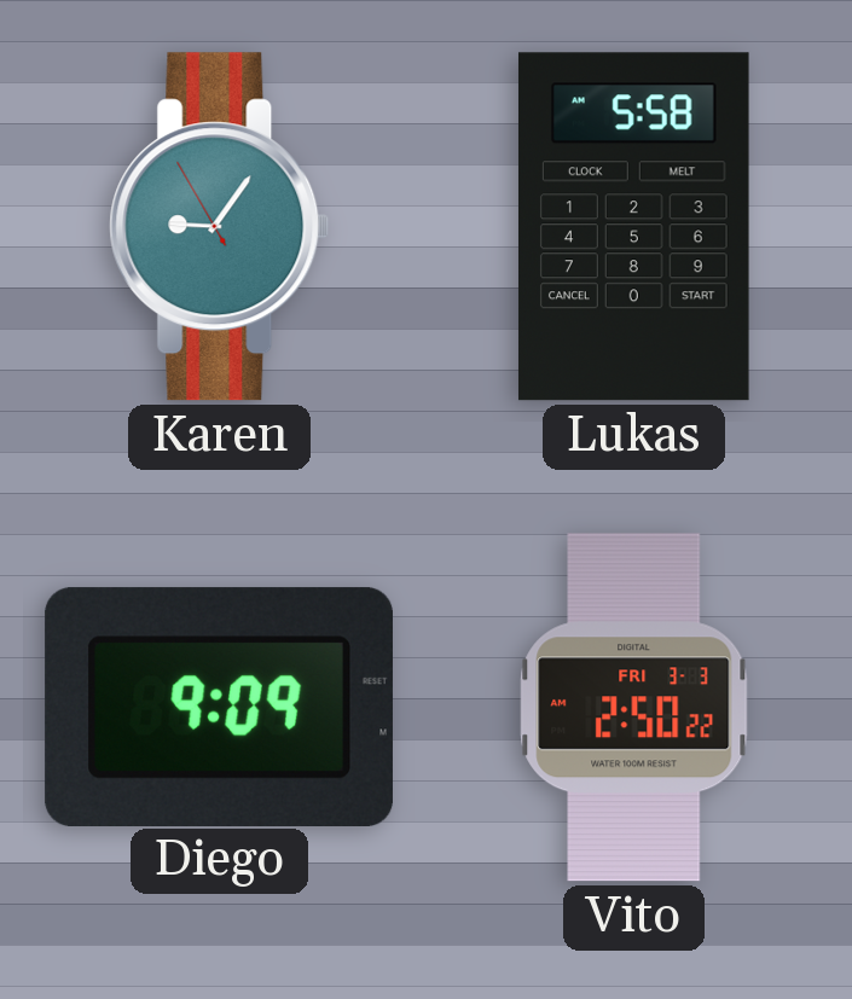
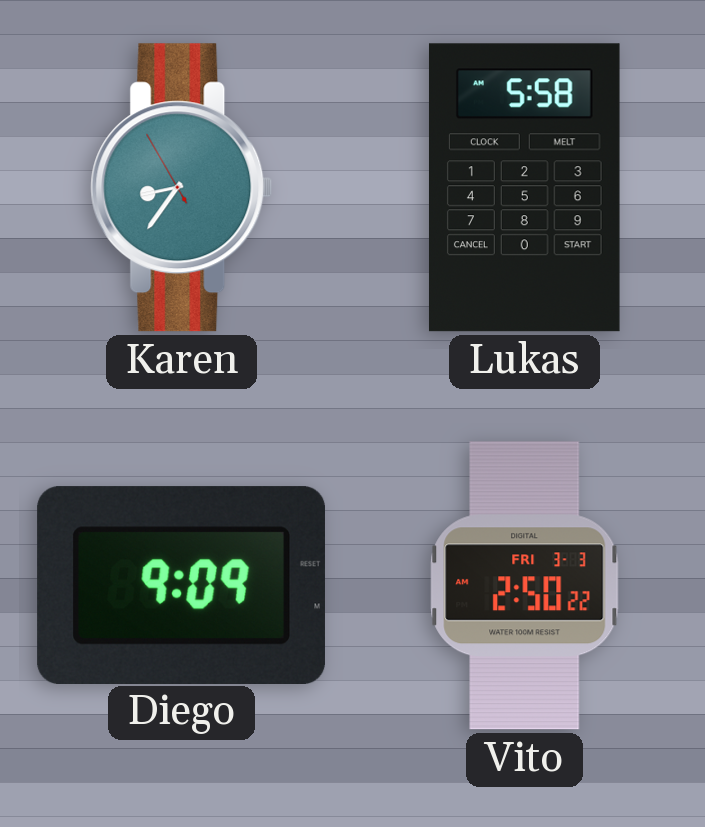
Karen: 9:05 -> 8:35
